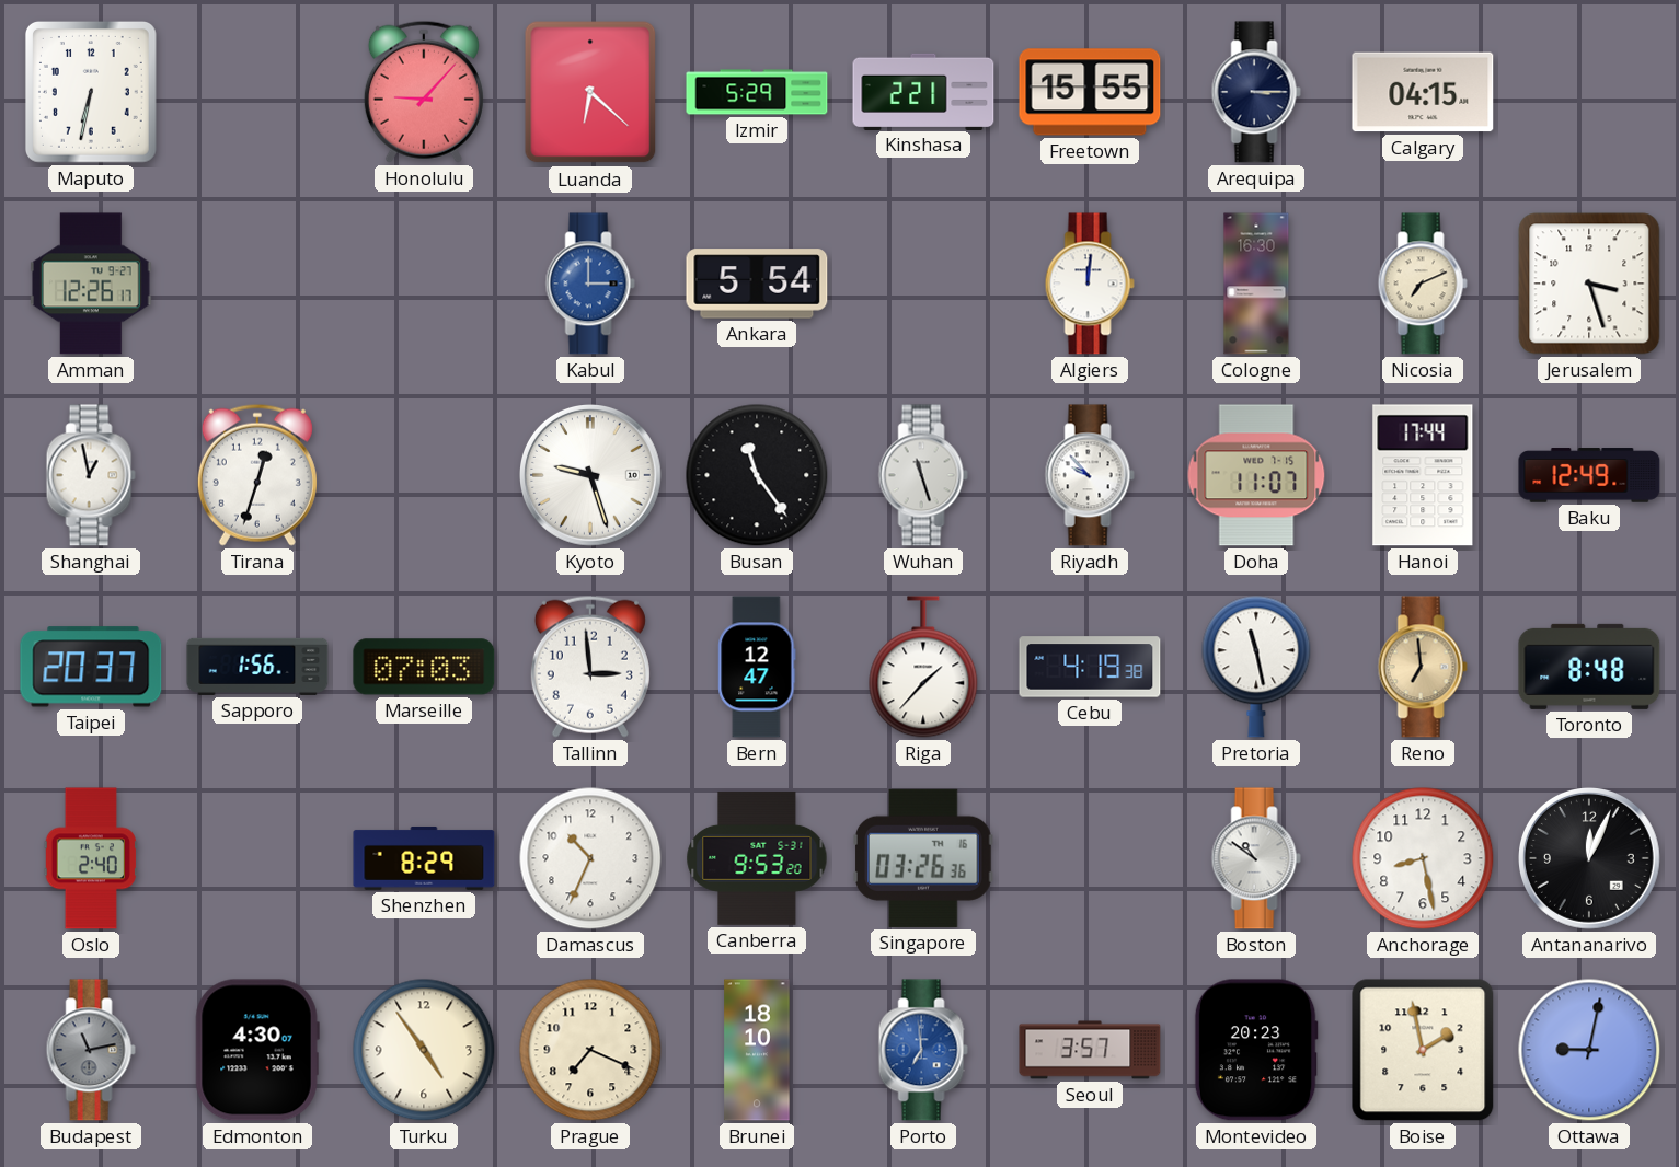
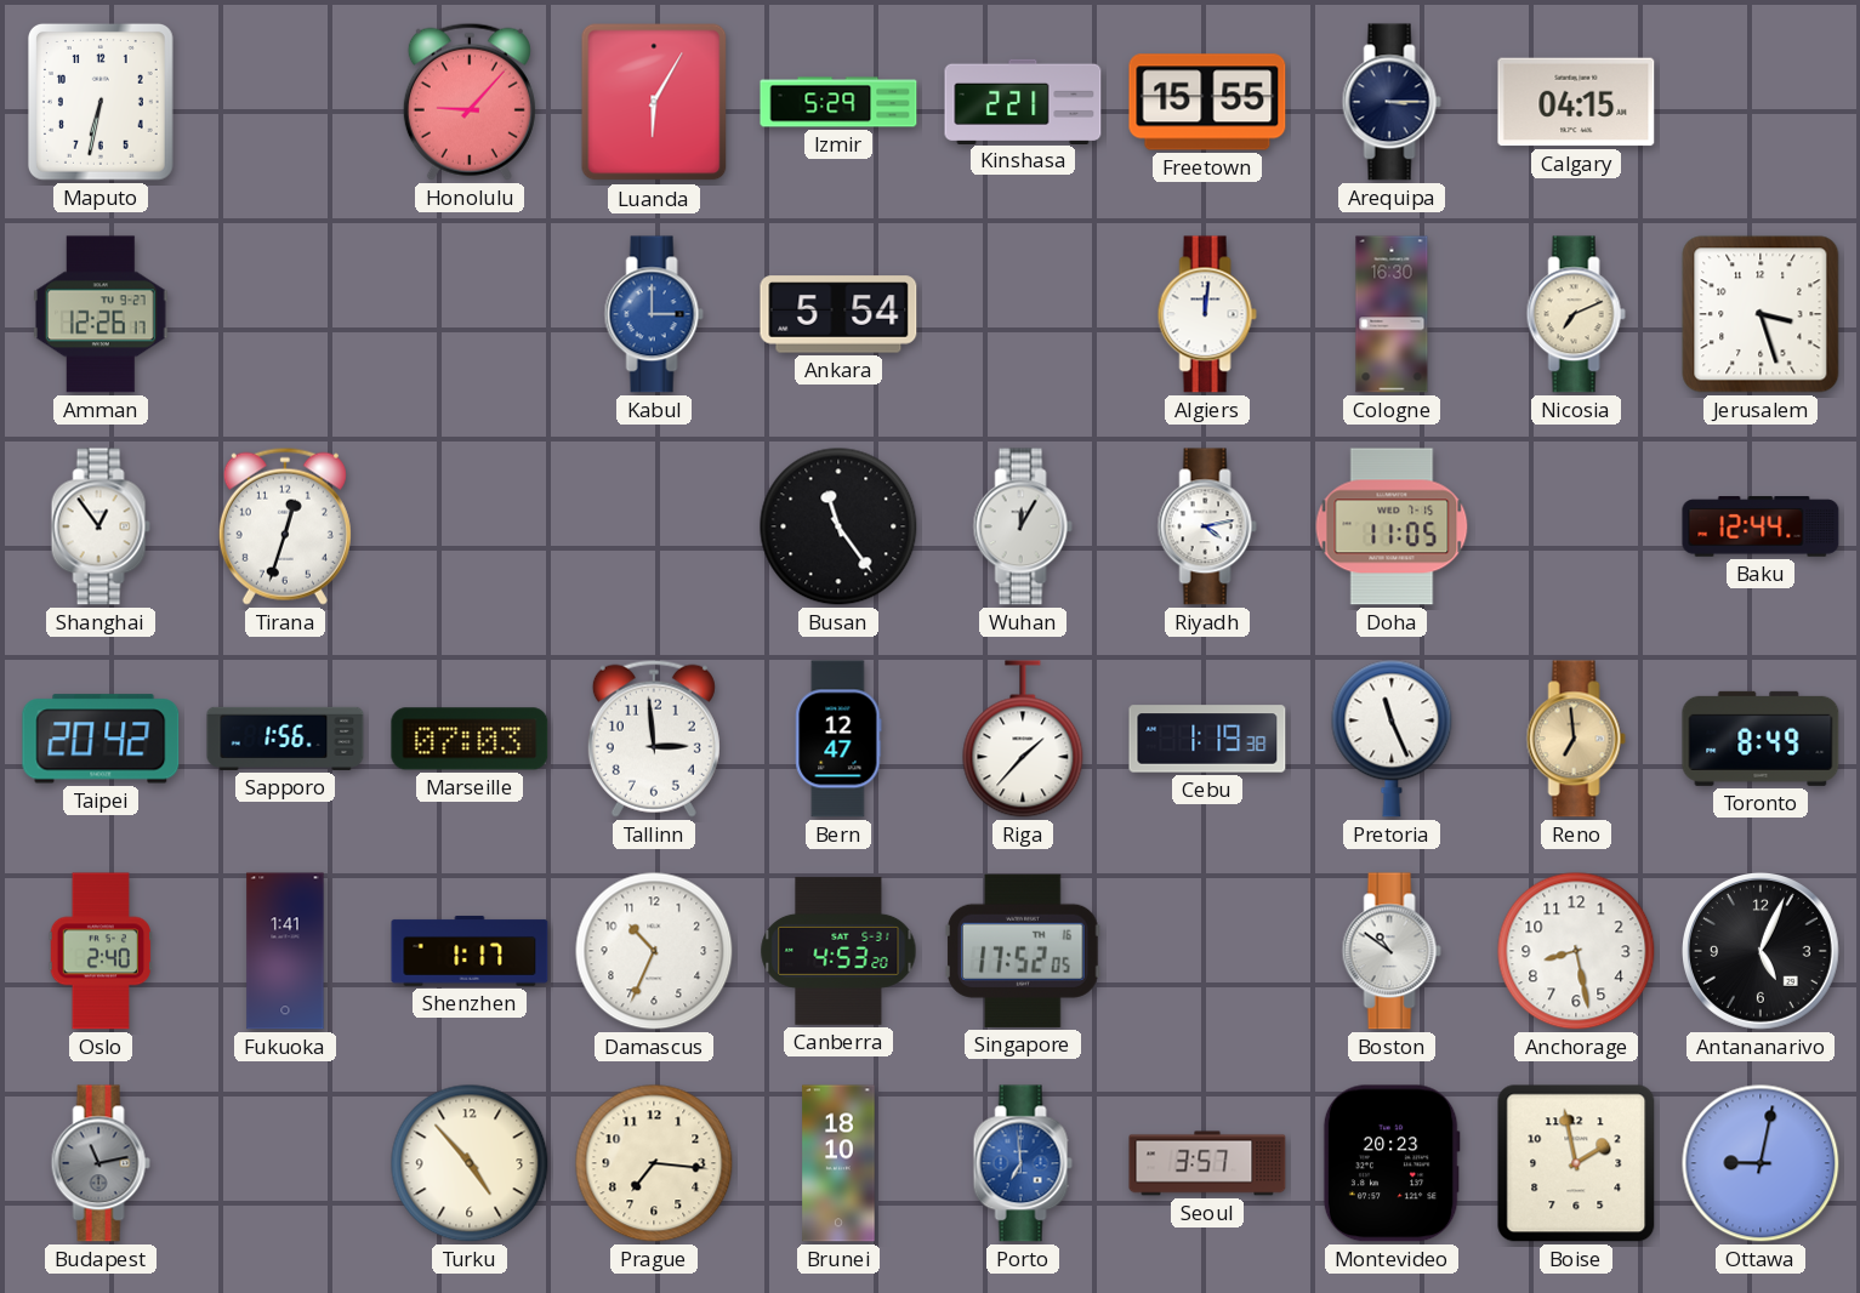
Luanda: 6:22 -> 6:05
Shanghai: 12:58 -> 12:54
Kyoto: 9:27 -> none
Wuhan: 11:27 -> 12:05
Riyadh: 9:53 -> 4:13
Doha: 11:07 -> 11:05
Hanoi: 17:44 -> none
Baku: 12:49 -> 12:44
Taipei: 20:37 -> 20:42
Cebu: 4:19 -> 1:19
Pretoria: 11:28 -> 11:26
Toronto: 8:48 -> 8:49
Fukuoka: none -> 1:41
Shenzhen: 8:29 -> 1:17
Canberra: 9:53 -> 4:53
Singapore: 03:26 -> 17:52
Antananarivo: 12:04 -> 5:04
Edmonton: 4:30 -> none
Turku: 4:54 -> 4:53
Prague: 7:19 -> 7:16
